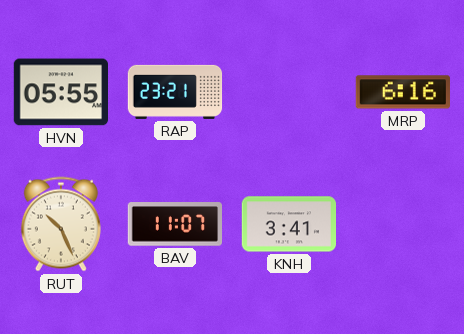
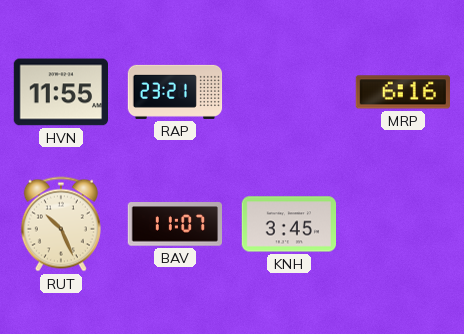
HVN: 05:55 -> 11:55
KNH: 3:41 -> 3:45
